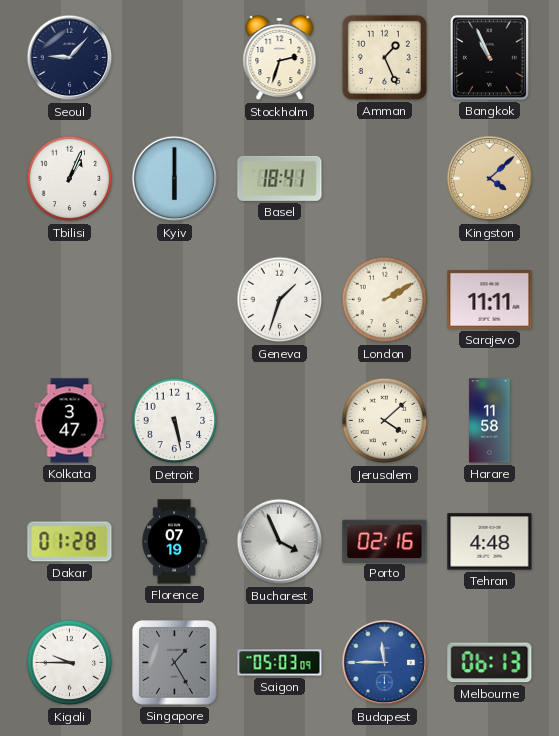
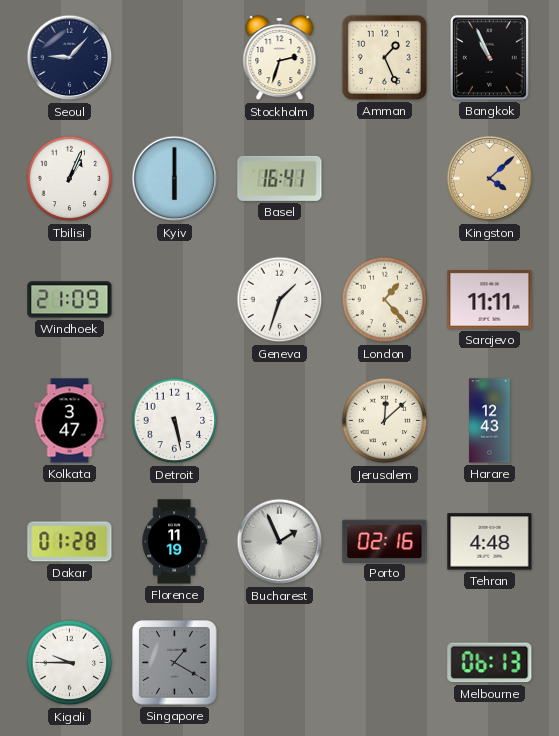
Basel: 18:41 -> 16:41
Windhoek: none -> 21:09
London: 2:10 -> 1:23
Jerusalem: 4:08 -> 12:08
Harare: 11:58 -> 12:43
Florence: 07:19 -> 11:19
Bucharest: 3:56 -> 1:56
Singapore: 1:25 -> 1:20
Saigon: 05:03 -> none
Budapest: 11:45 -> none
